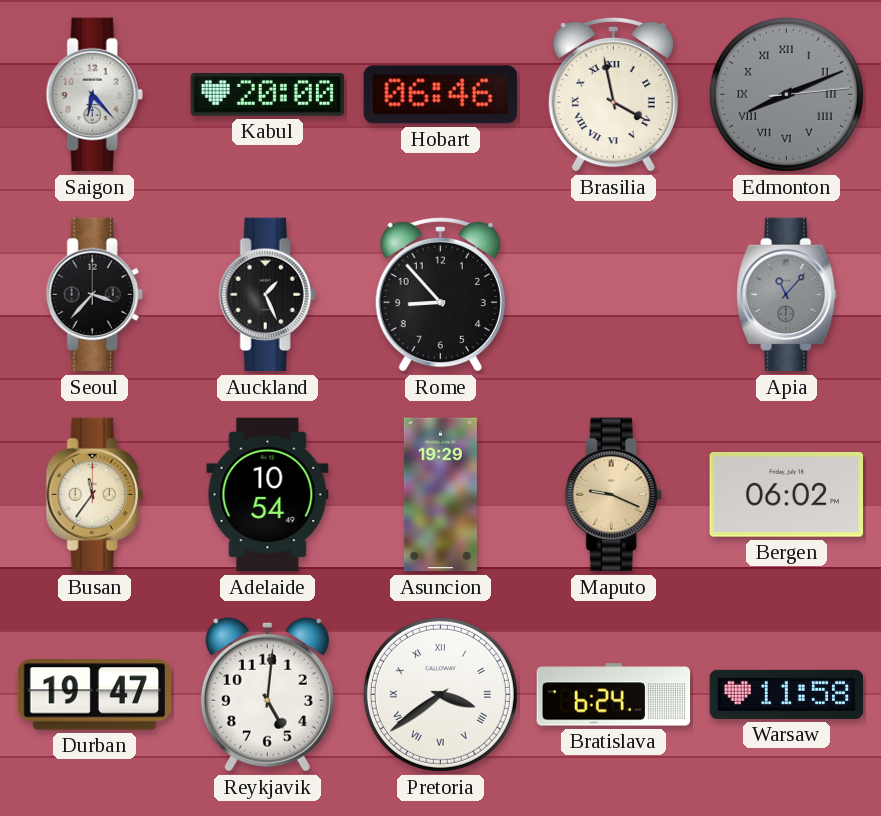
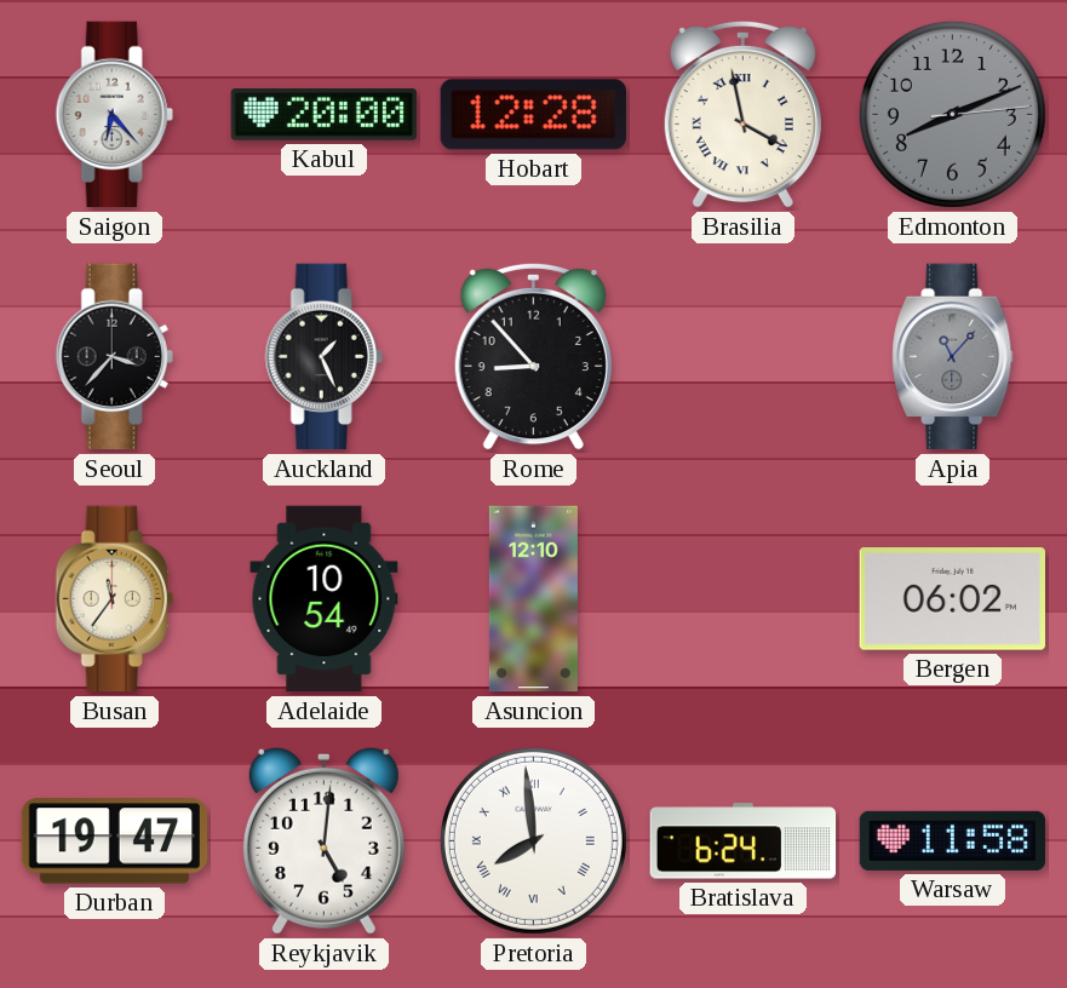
Hobart: 06:46 -> 12:28
Edmonton numerals: Roman -> Arabic
Asuncion: 19:29 -> 12:10
Maputo: 9:19 -> none
Pretoria: 3:39 -> 7:59
